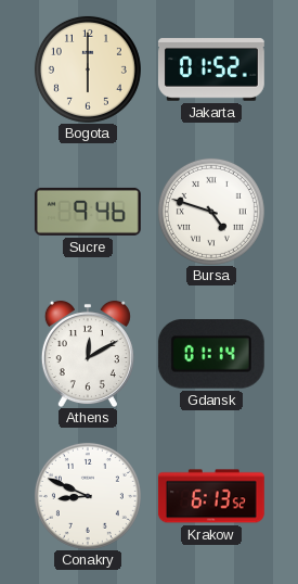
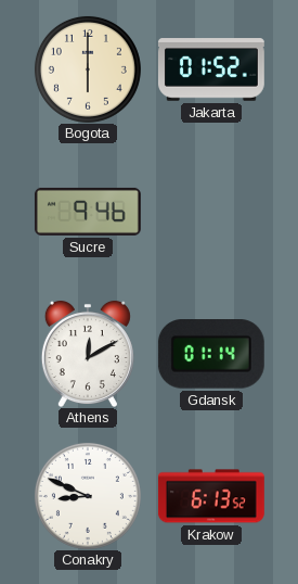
Bursa: 4:48 -> none
